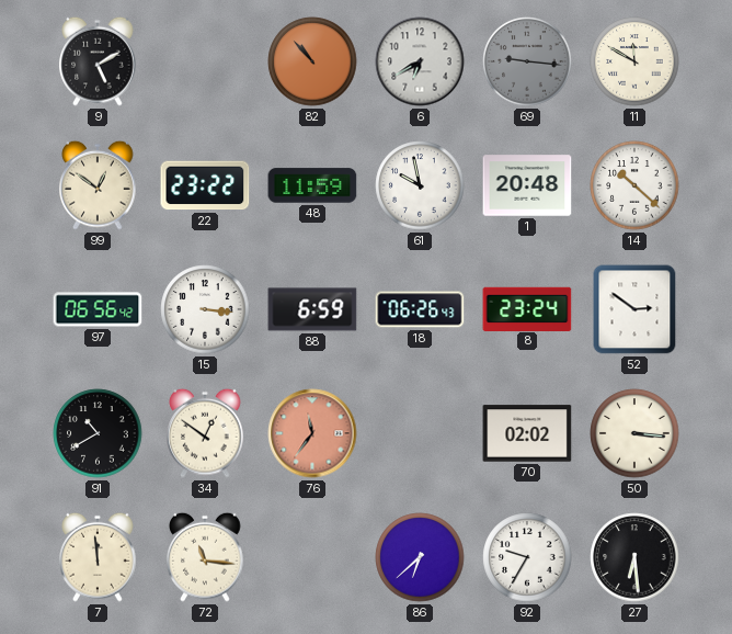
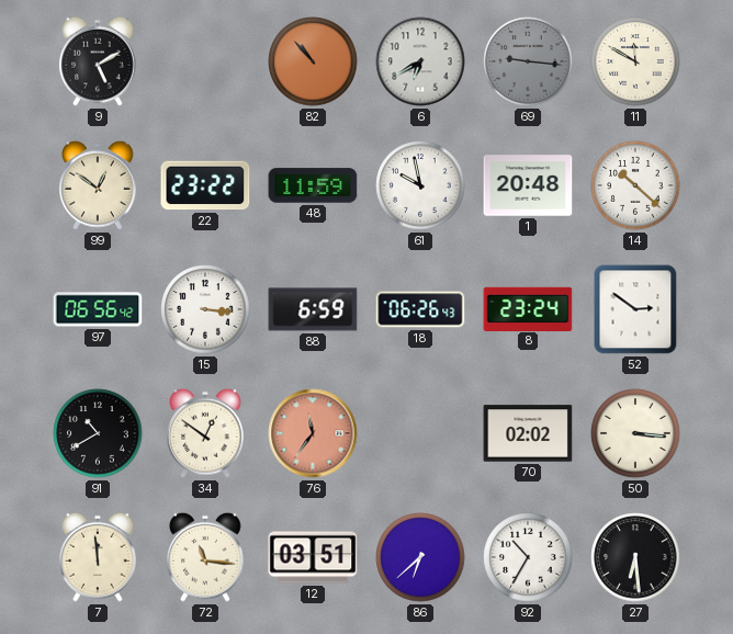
12: none -> 03:51
92: 9:35 -> 10:35
